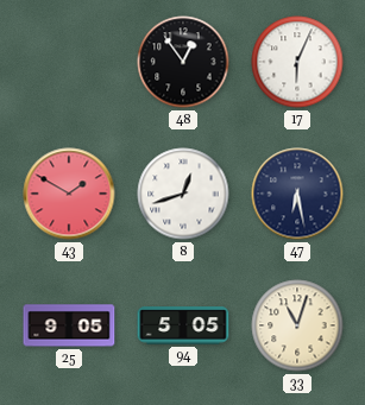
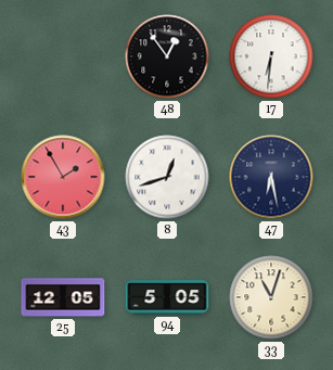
17: 6:04 -> 6:31
43: 1:50 -> 1:55
25: 9:05 -> 12:05
